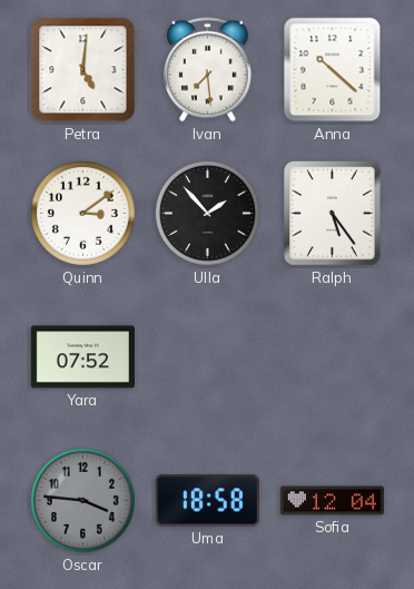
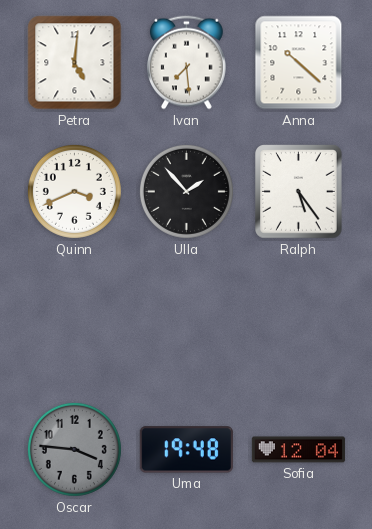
Quinn: 3:09 -> 3:41
Yara: 07:52 -> none
Uma: 18:58 -> 19:48
